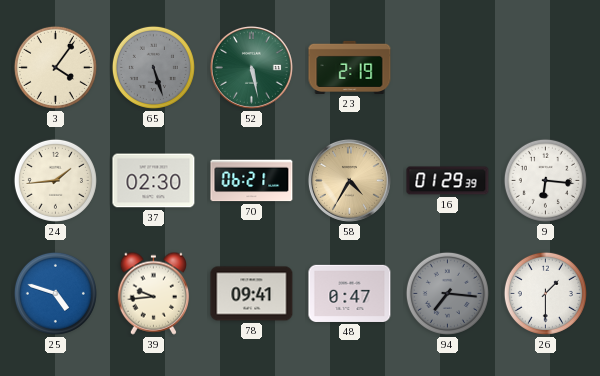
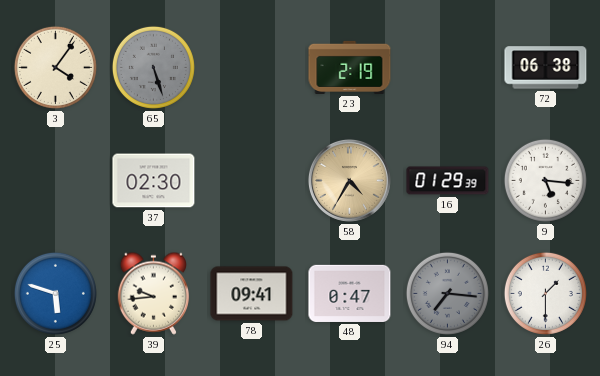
52: 5:28 -> none
72: none -> 06:38
24: 1:44 -> none
70: 06:21 -> none
9: 6:16 -> 5:16
25: 4:48 -> 5:48
